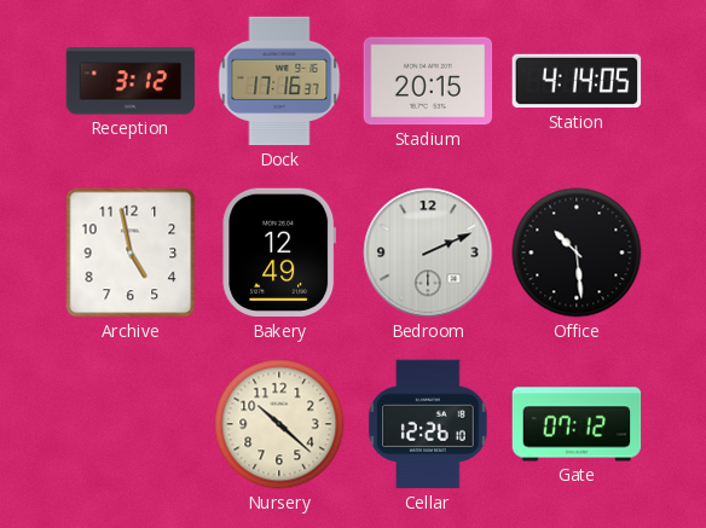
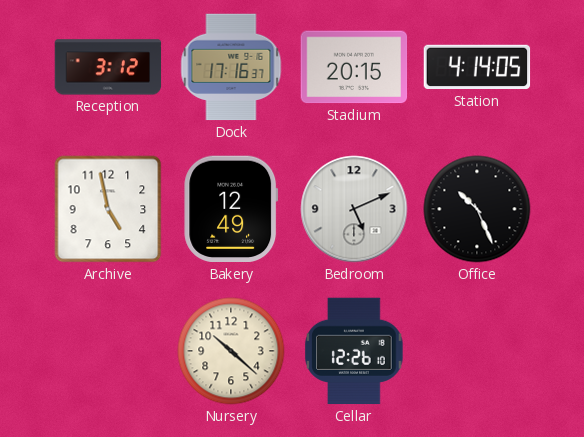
Bedroom: 2:11 -> 5:11
Office: 10:29 -> 10:26
Gate: 07:12 -> none
